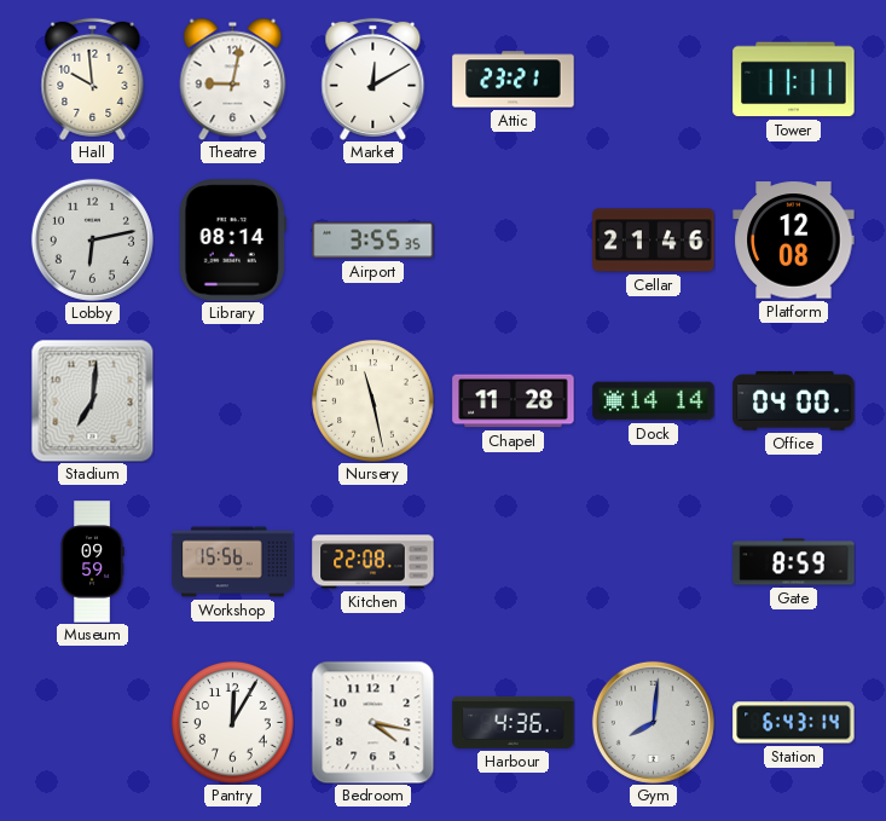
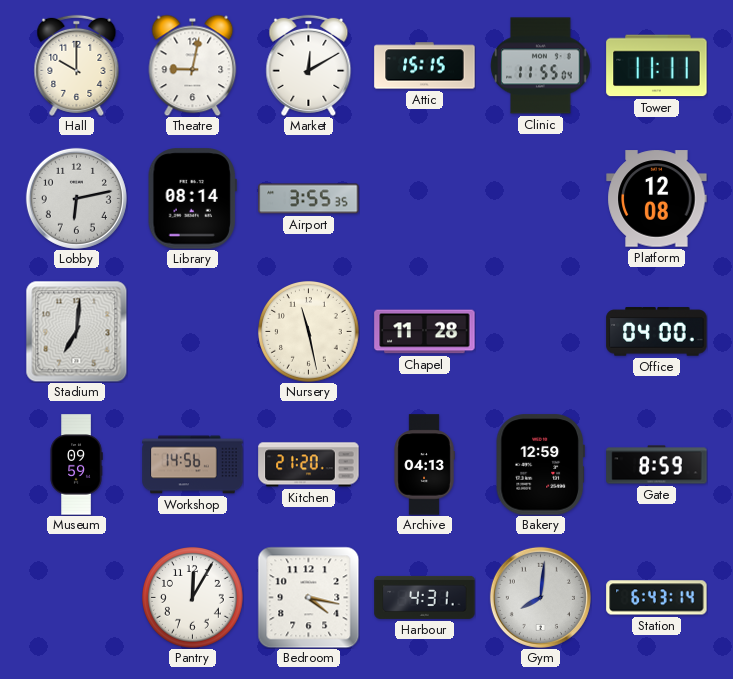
Hall: 9:59 -> 10:00
Attic: 23:21 -> 15:15
Clinic: none -> 11:55
Cellar: 21:46 -> none
Dock: 14:14 -> none
Workshop: 15:56 -> 14:56
Kitchen: 22:08 -> 21:20
Archive: none -> 04:13
Bakery: none -> 12:59
Harbour: 4:36 -> 4:31
